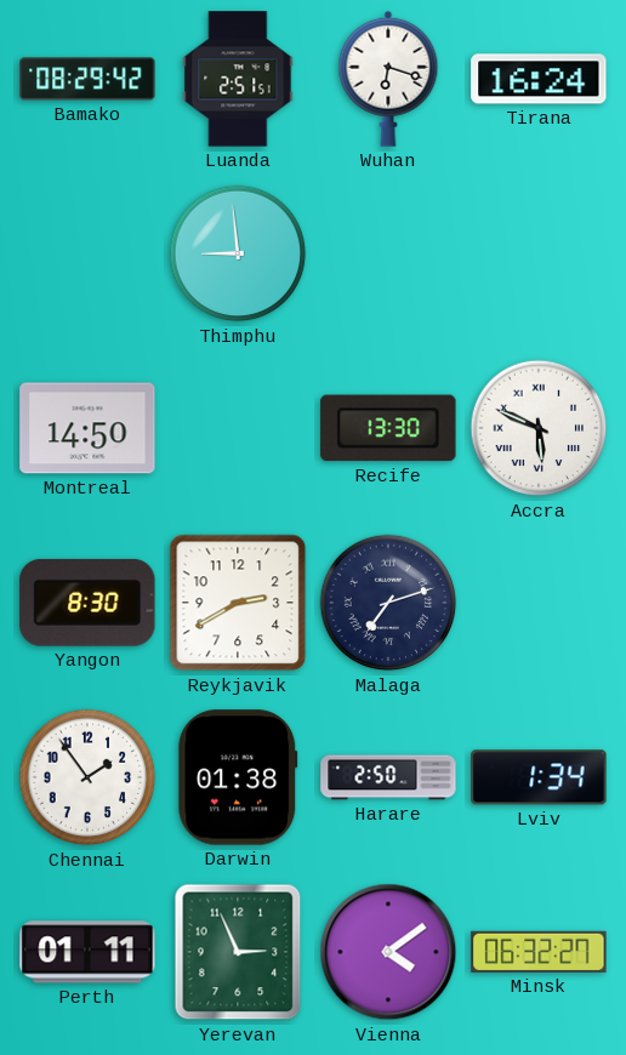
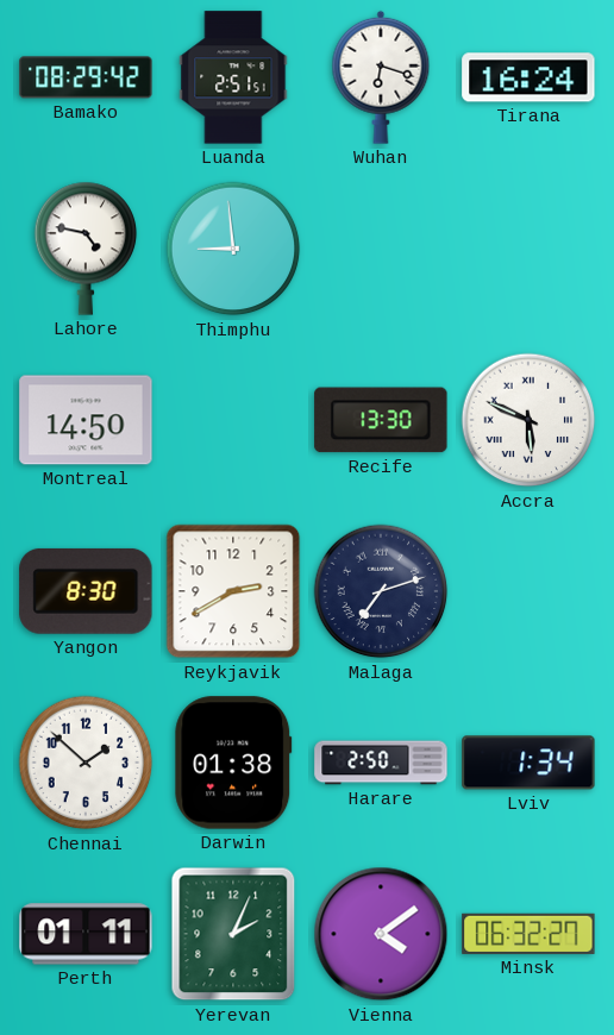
Lahore: none -> 4:47
Chennai: 1:54 -> 1:52
Yerevan: 2:56 -> 2:04
